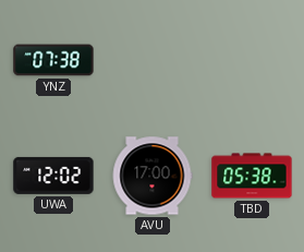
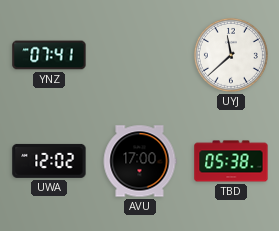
YNZ: 07:38 -> 07:41
UYJ: none -> 11:38
